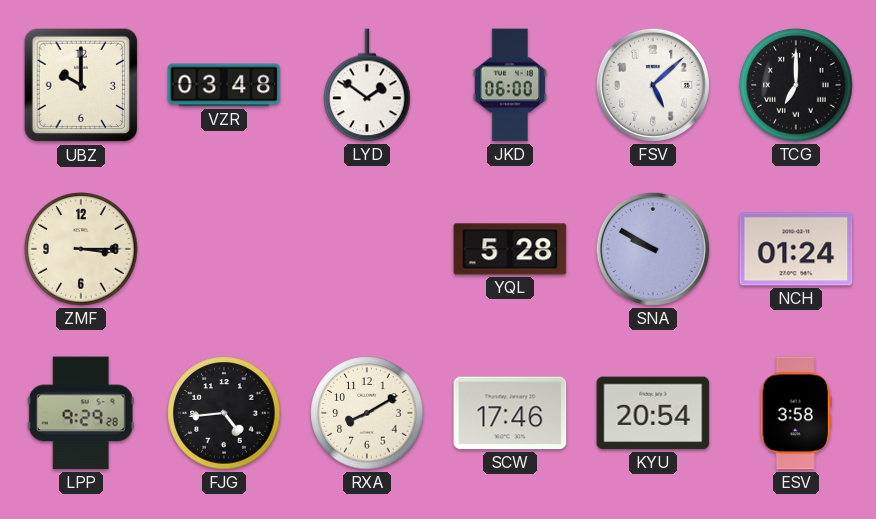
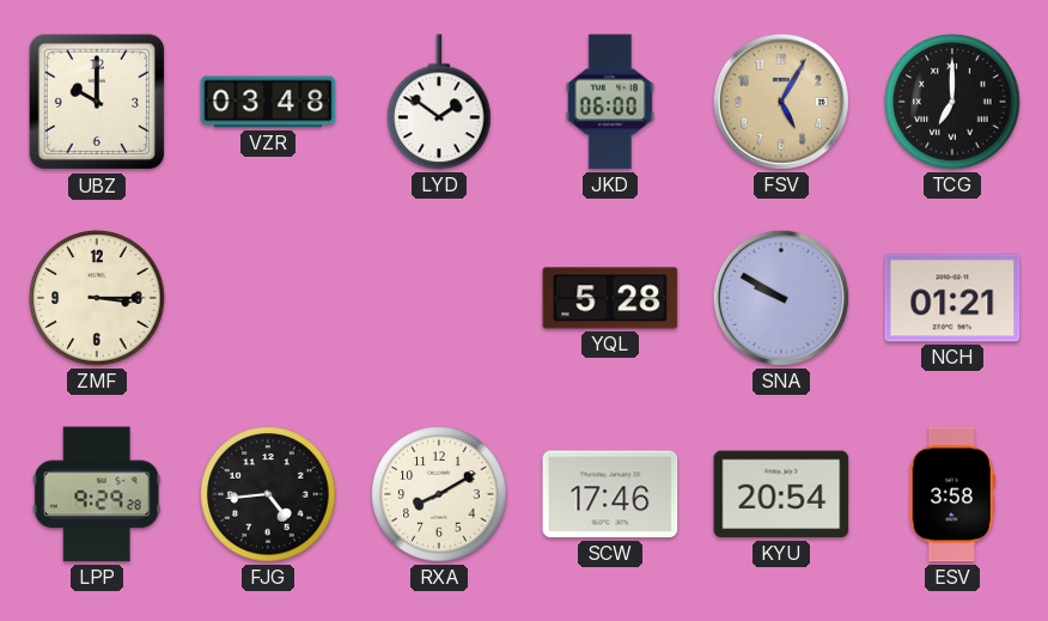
FSV: 5:08 -> 5:05
FSV dial: white -> champagne
NCH: 01:24 -> 01:21
